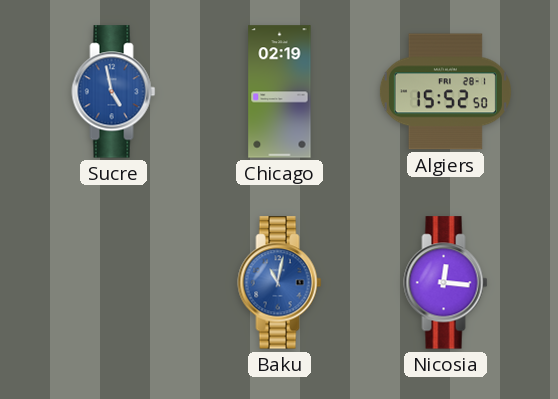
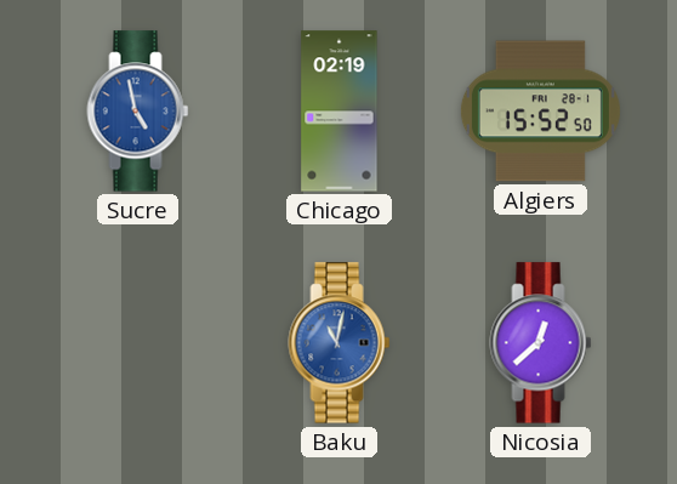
Nicosia: 12:16 -> 12:38
